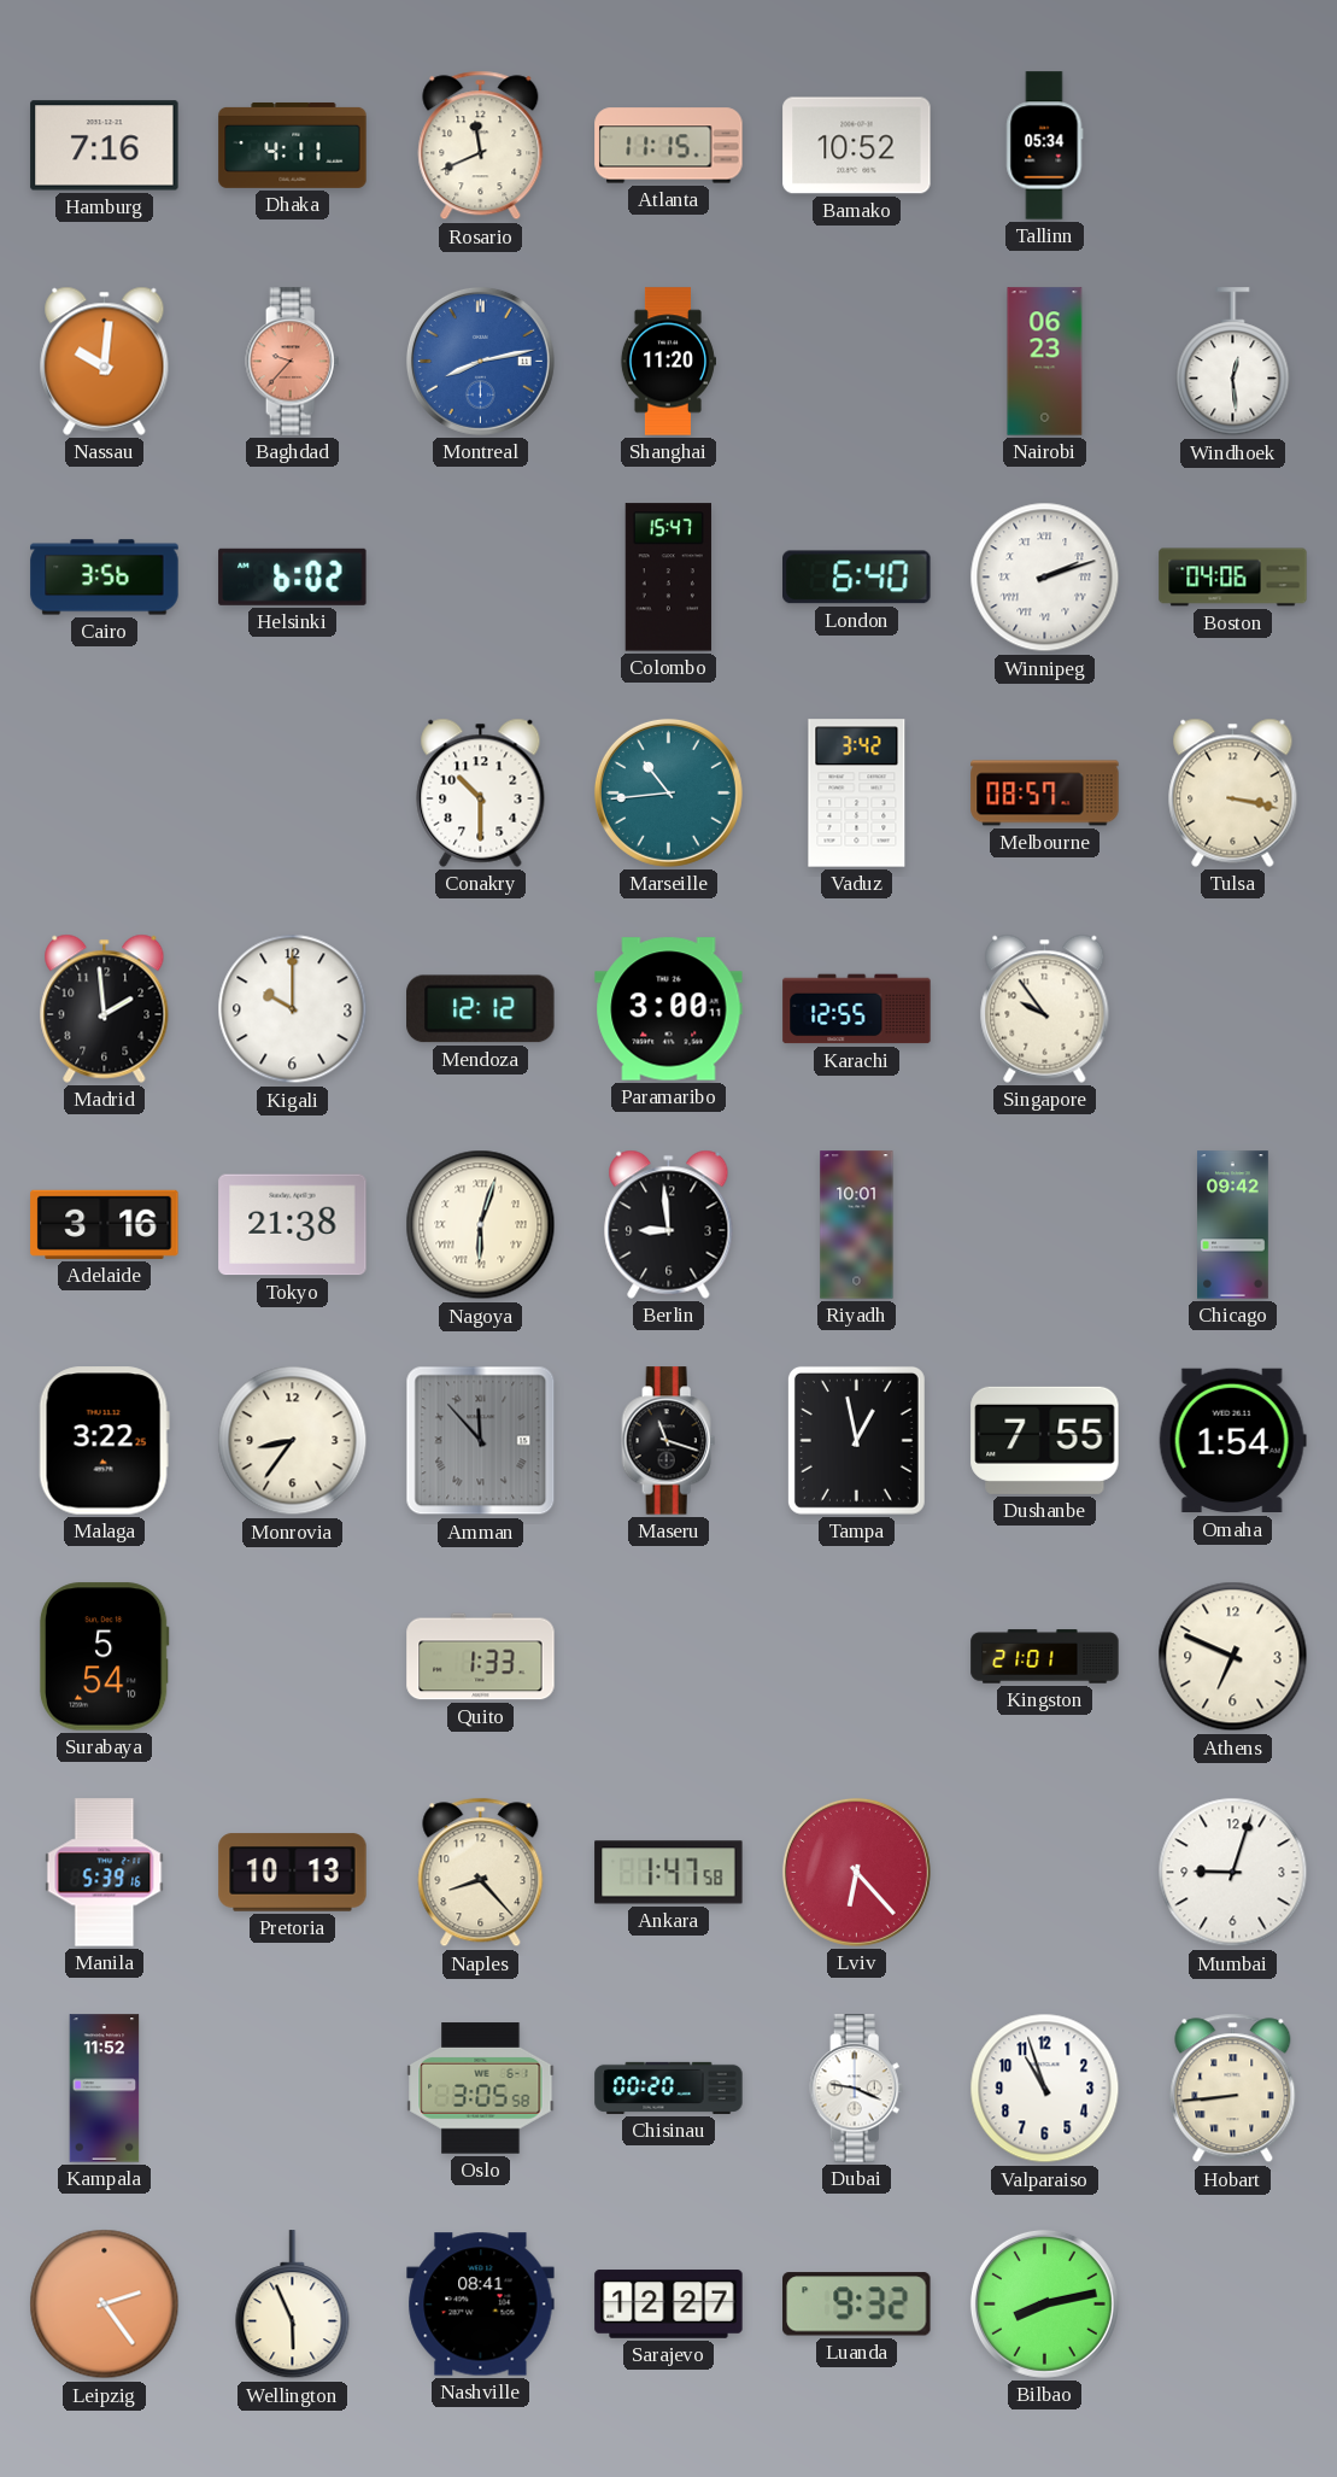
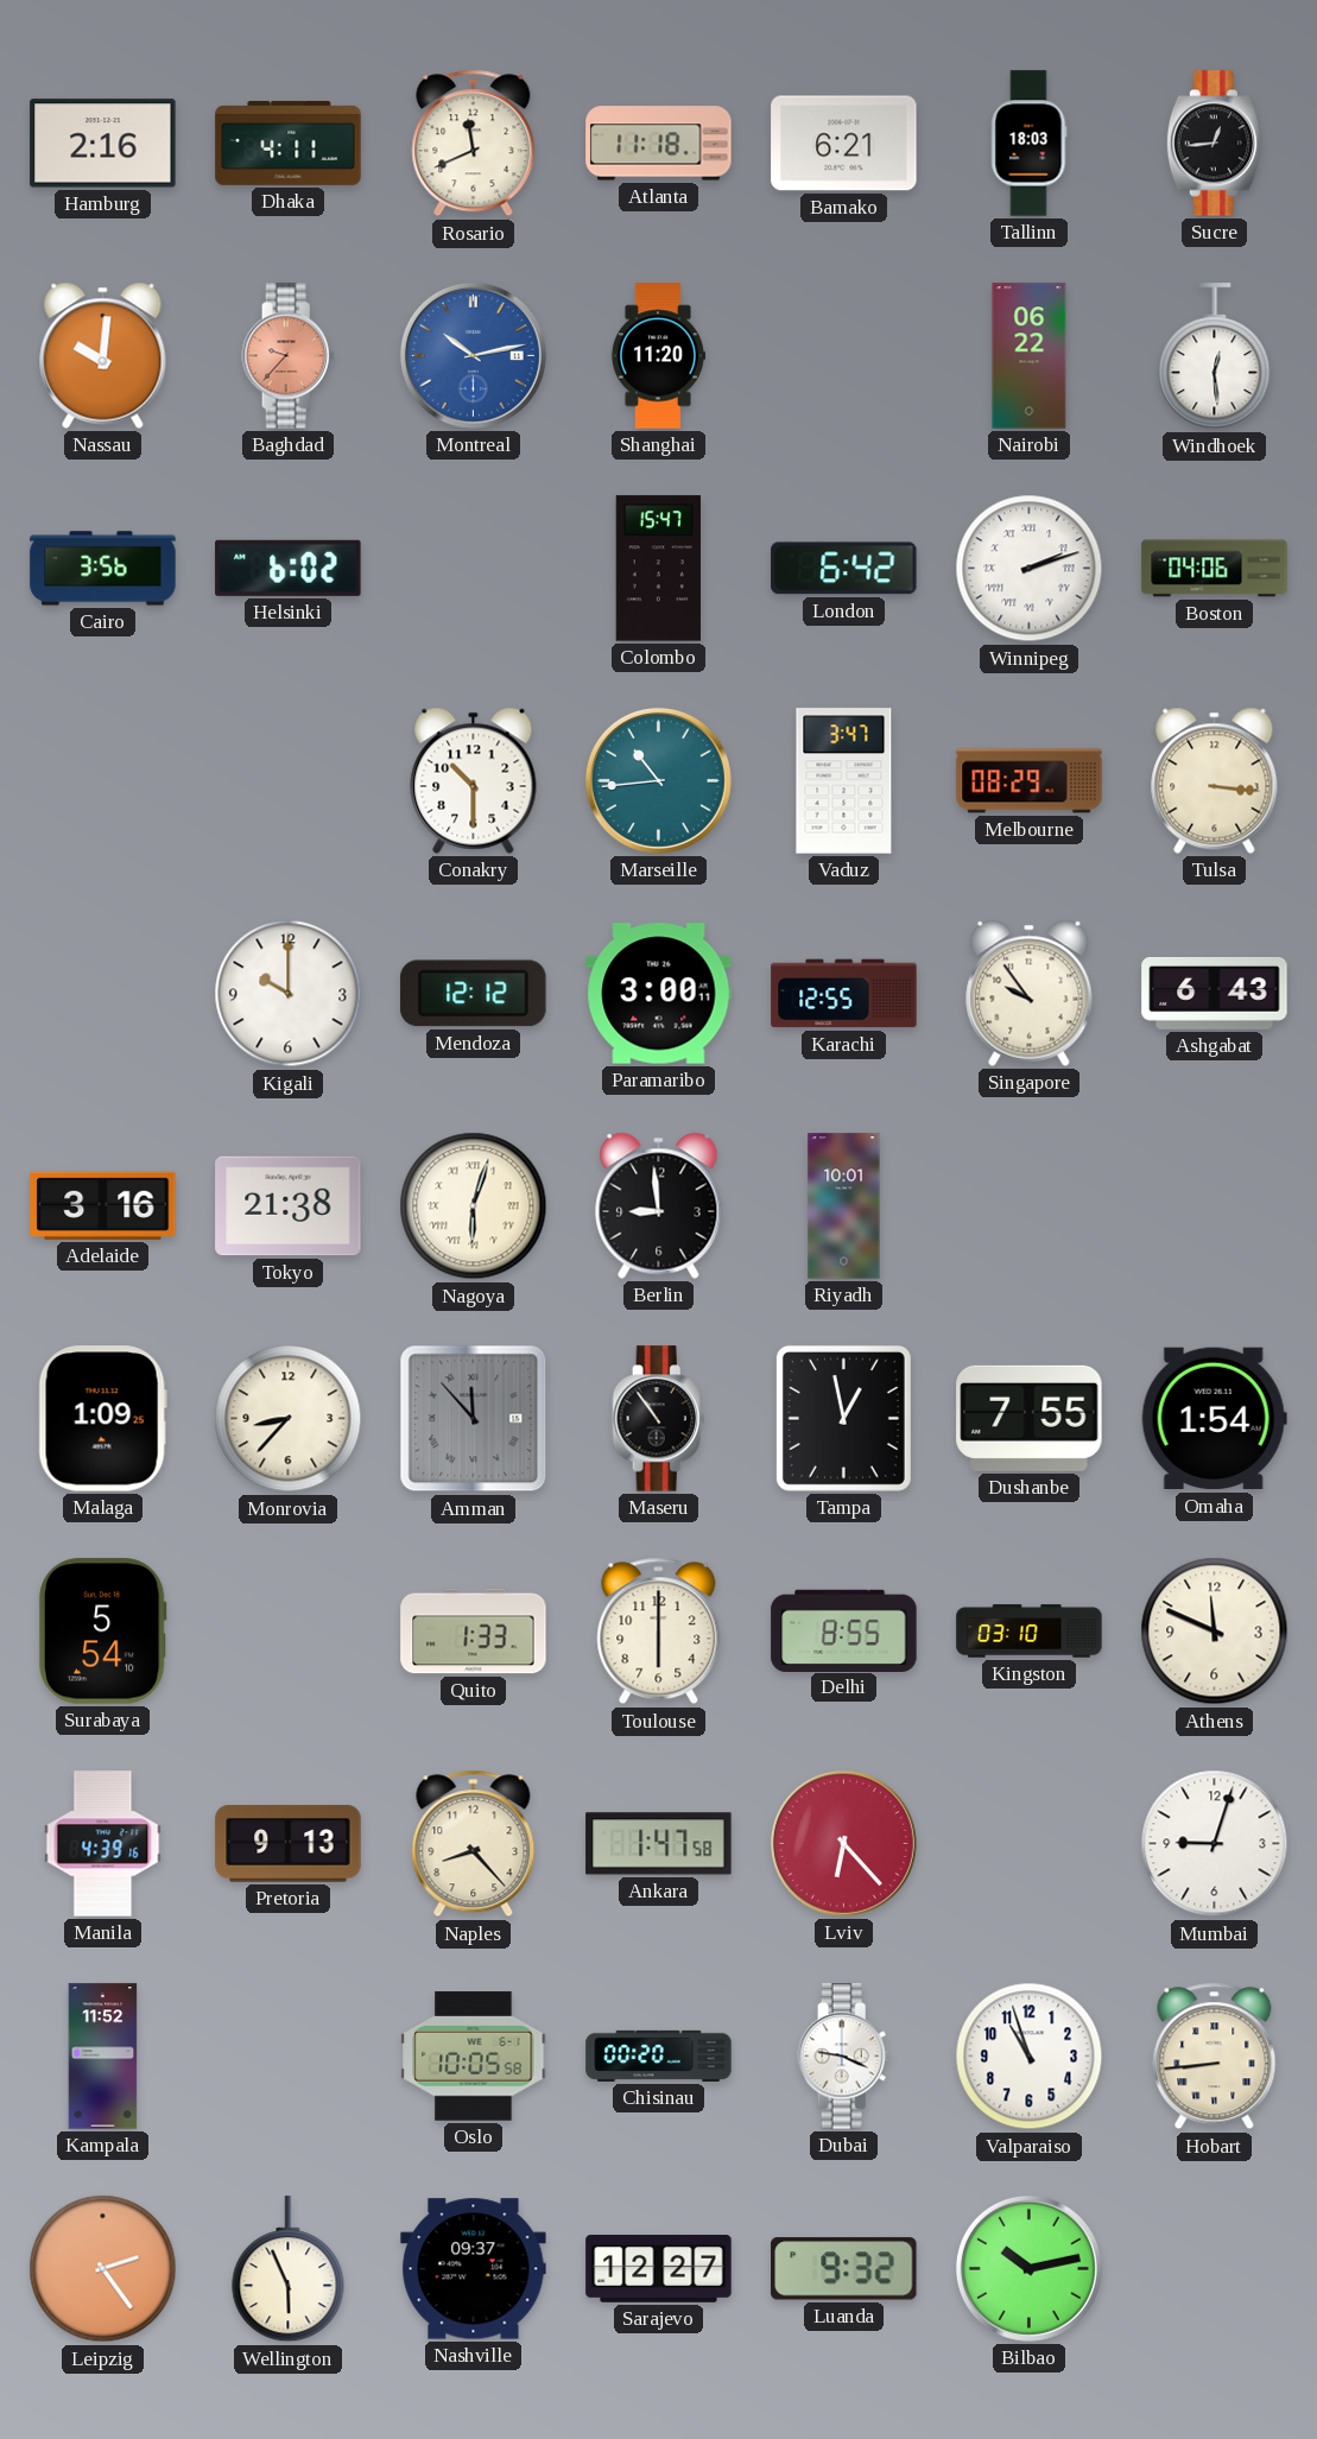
Hamburg: 7:16 -> 2:16
Atlanta: 11:15 -> 11:18
Bamako: 10:52 -> 6:21
Tallinn: 05:34 -> 18:03
Sucre: none -> 12:44
Montreal: 8:13 -> 10:13
Nairobi: 06:23 -> 06:22
London: 6:40 -> 6:42
Vaduz: 3:42 -> 3:47
Melbourne: 08:57 -> 08:29
Tulsa: 3:17 -> 3:16
Madrid: 1:59 -> none
Ashgabat: none -> 6:43
Chicago: 09:42 -> none
Malaga: 3:22 -> 1:09
Monrovia: 8:36 -> 8:37
Maseru: 11:18 -> 10:54
Toulouse: none -> 6:00
Delhi: none -> 8:55
Kingston: 21:01 -> 03:10
Athens: 6:49 -> 11:49
Manila: 5:39 -> 4:39
Pretoria: 10:13 -> 9:13
Oslo: 3:05 -> 10:05
Nashville: 08:41 -> 09:37
Bilbao: 8:13 -> 10:13
